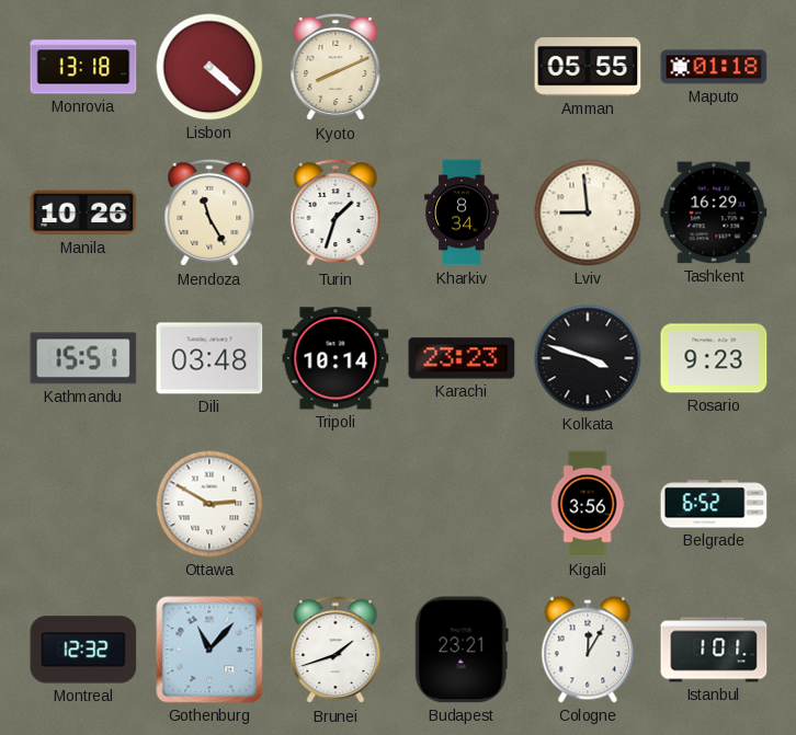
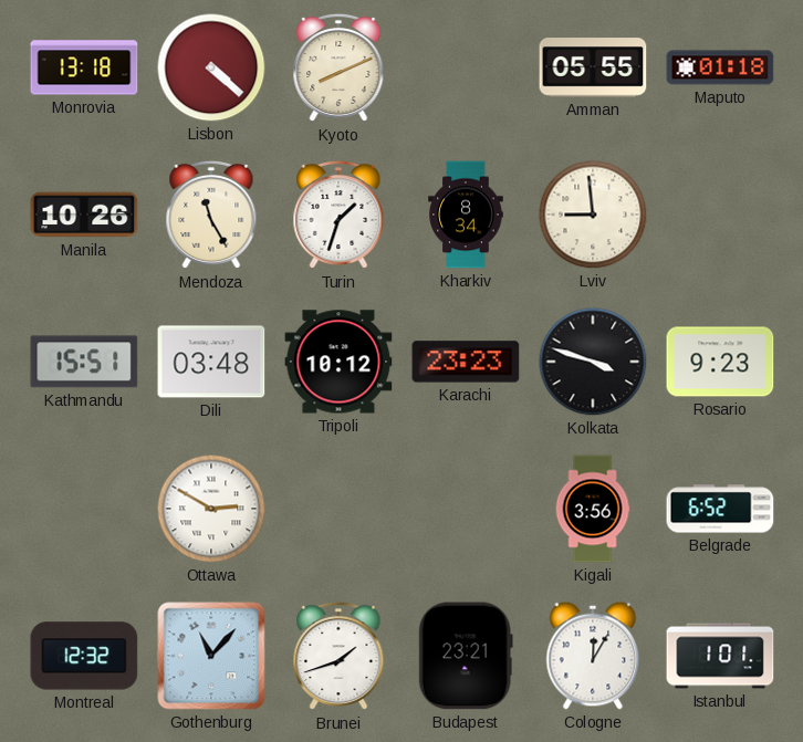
Tashkent: 16:29 -> none
Tripoli: 10:14 -> 10:12
